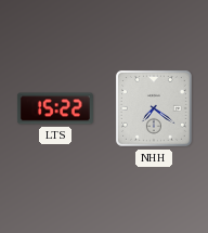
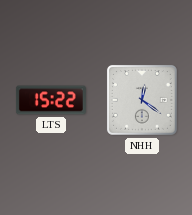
NHH: 7:21 -> 12:21
